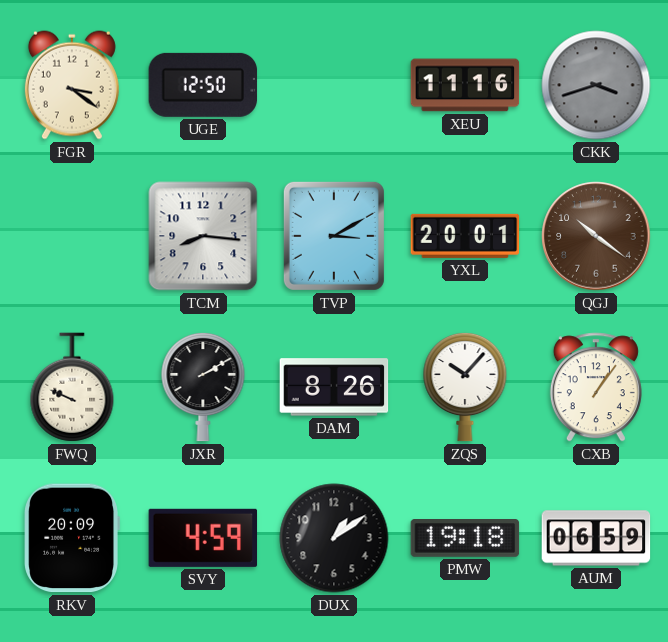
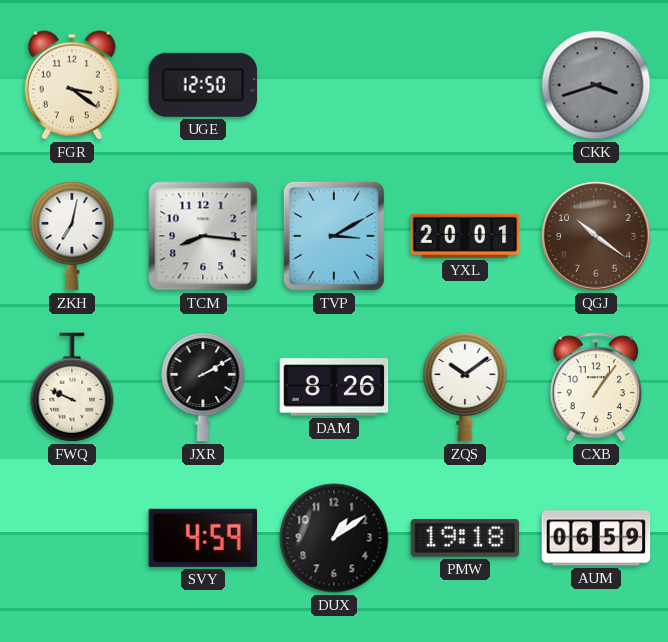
XEU: 11:16 -> none
ZKH: none -> 7:02
ZQS: 10:07 -> 10:09
RKV: 20:09 -> none
